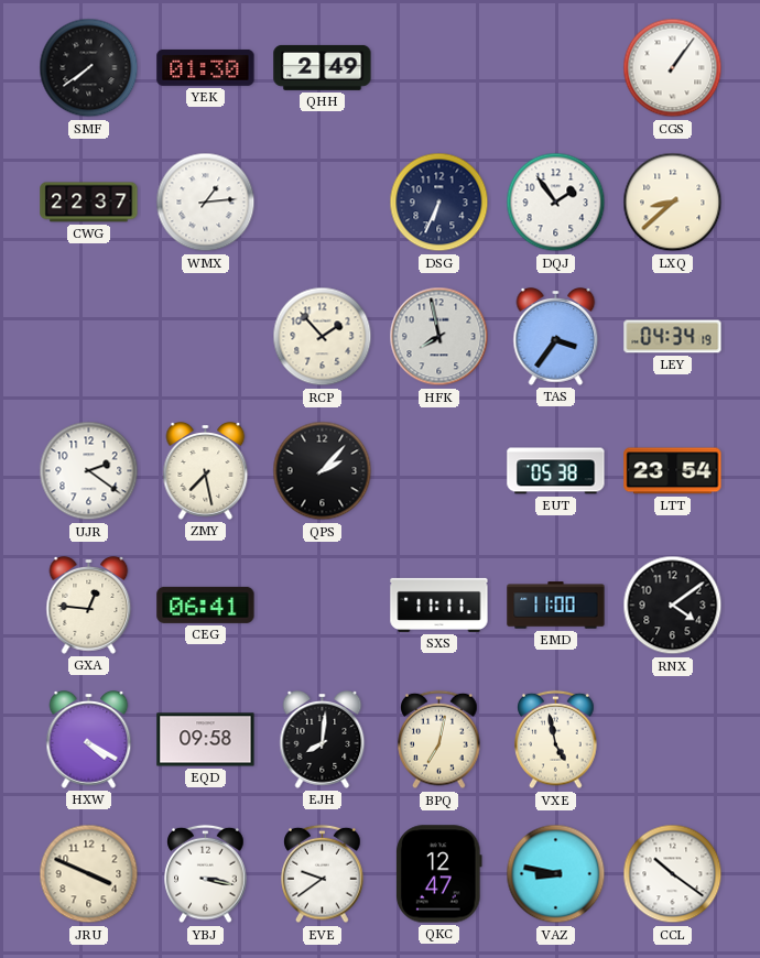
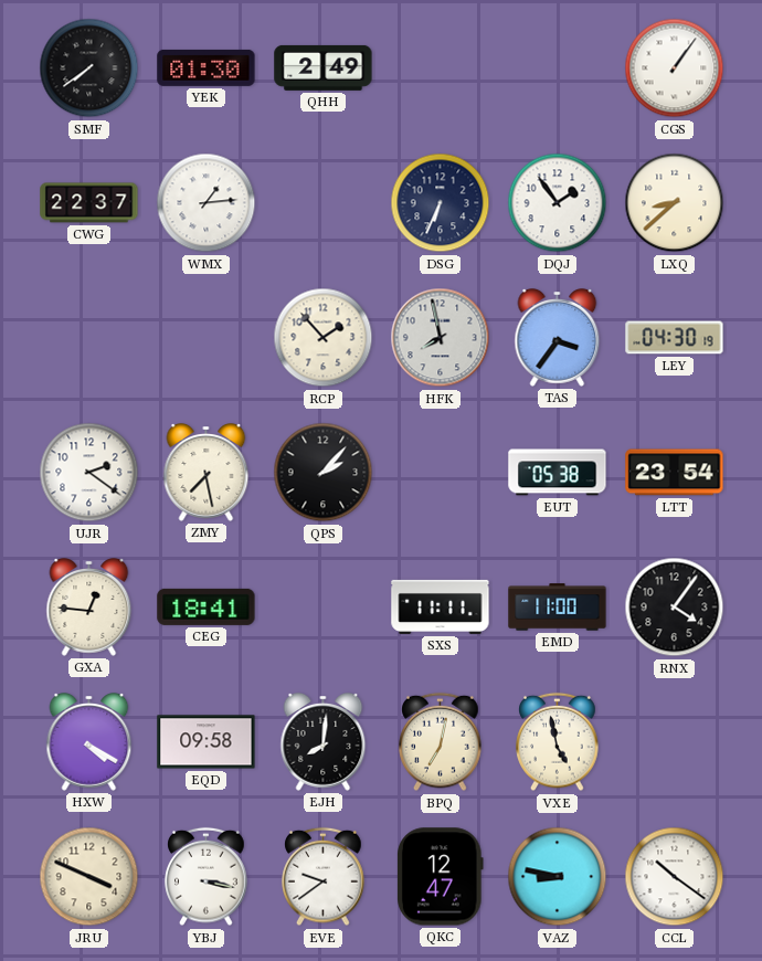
LEY: 04:34 -> 04:30
CEG: 06:41 -> 18:41
RNX: 4:09 -> 4:06
